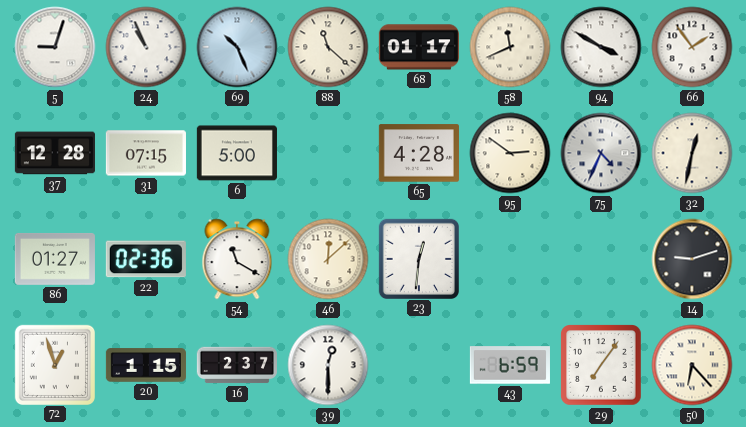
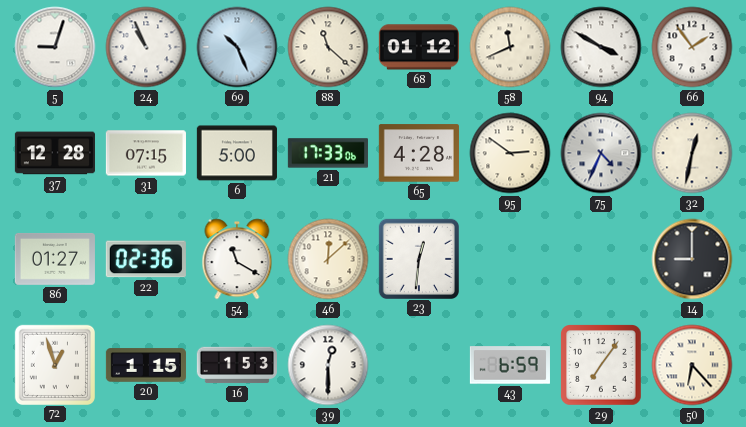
68: 01:17 -> 01:12
21: none -> 17:33
14: 9:12 -> 9:00
16: 2:37 -> 1:53
